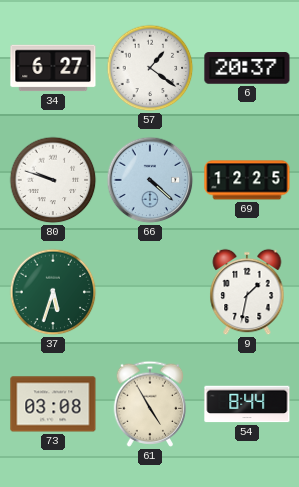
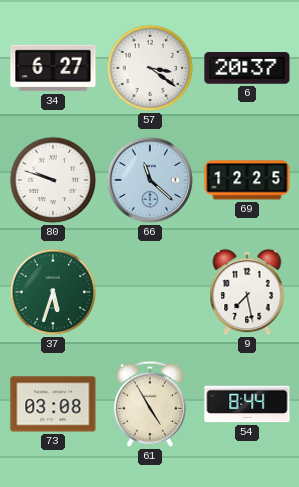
57: 1:21 -> 3:21
66: 4:22 -> 11:22
9: 1:32 -> 7:28
